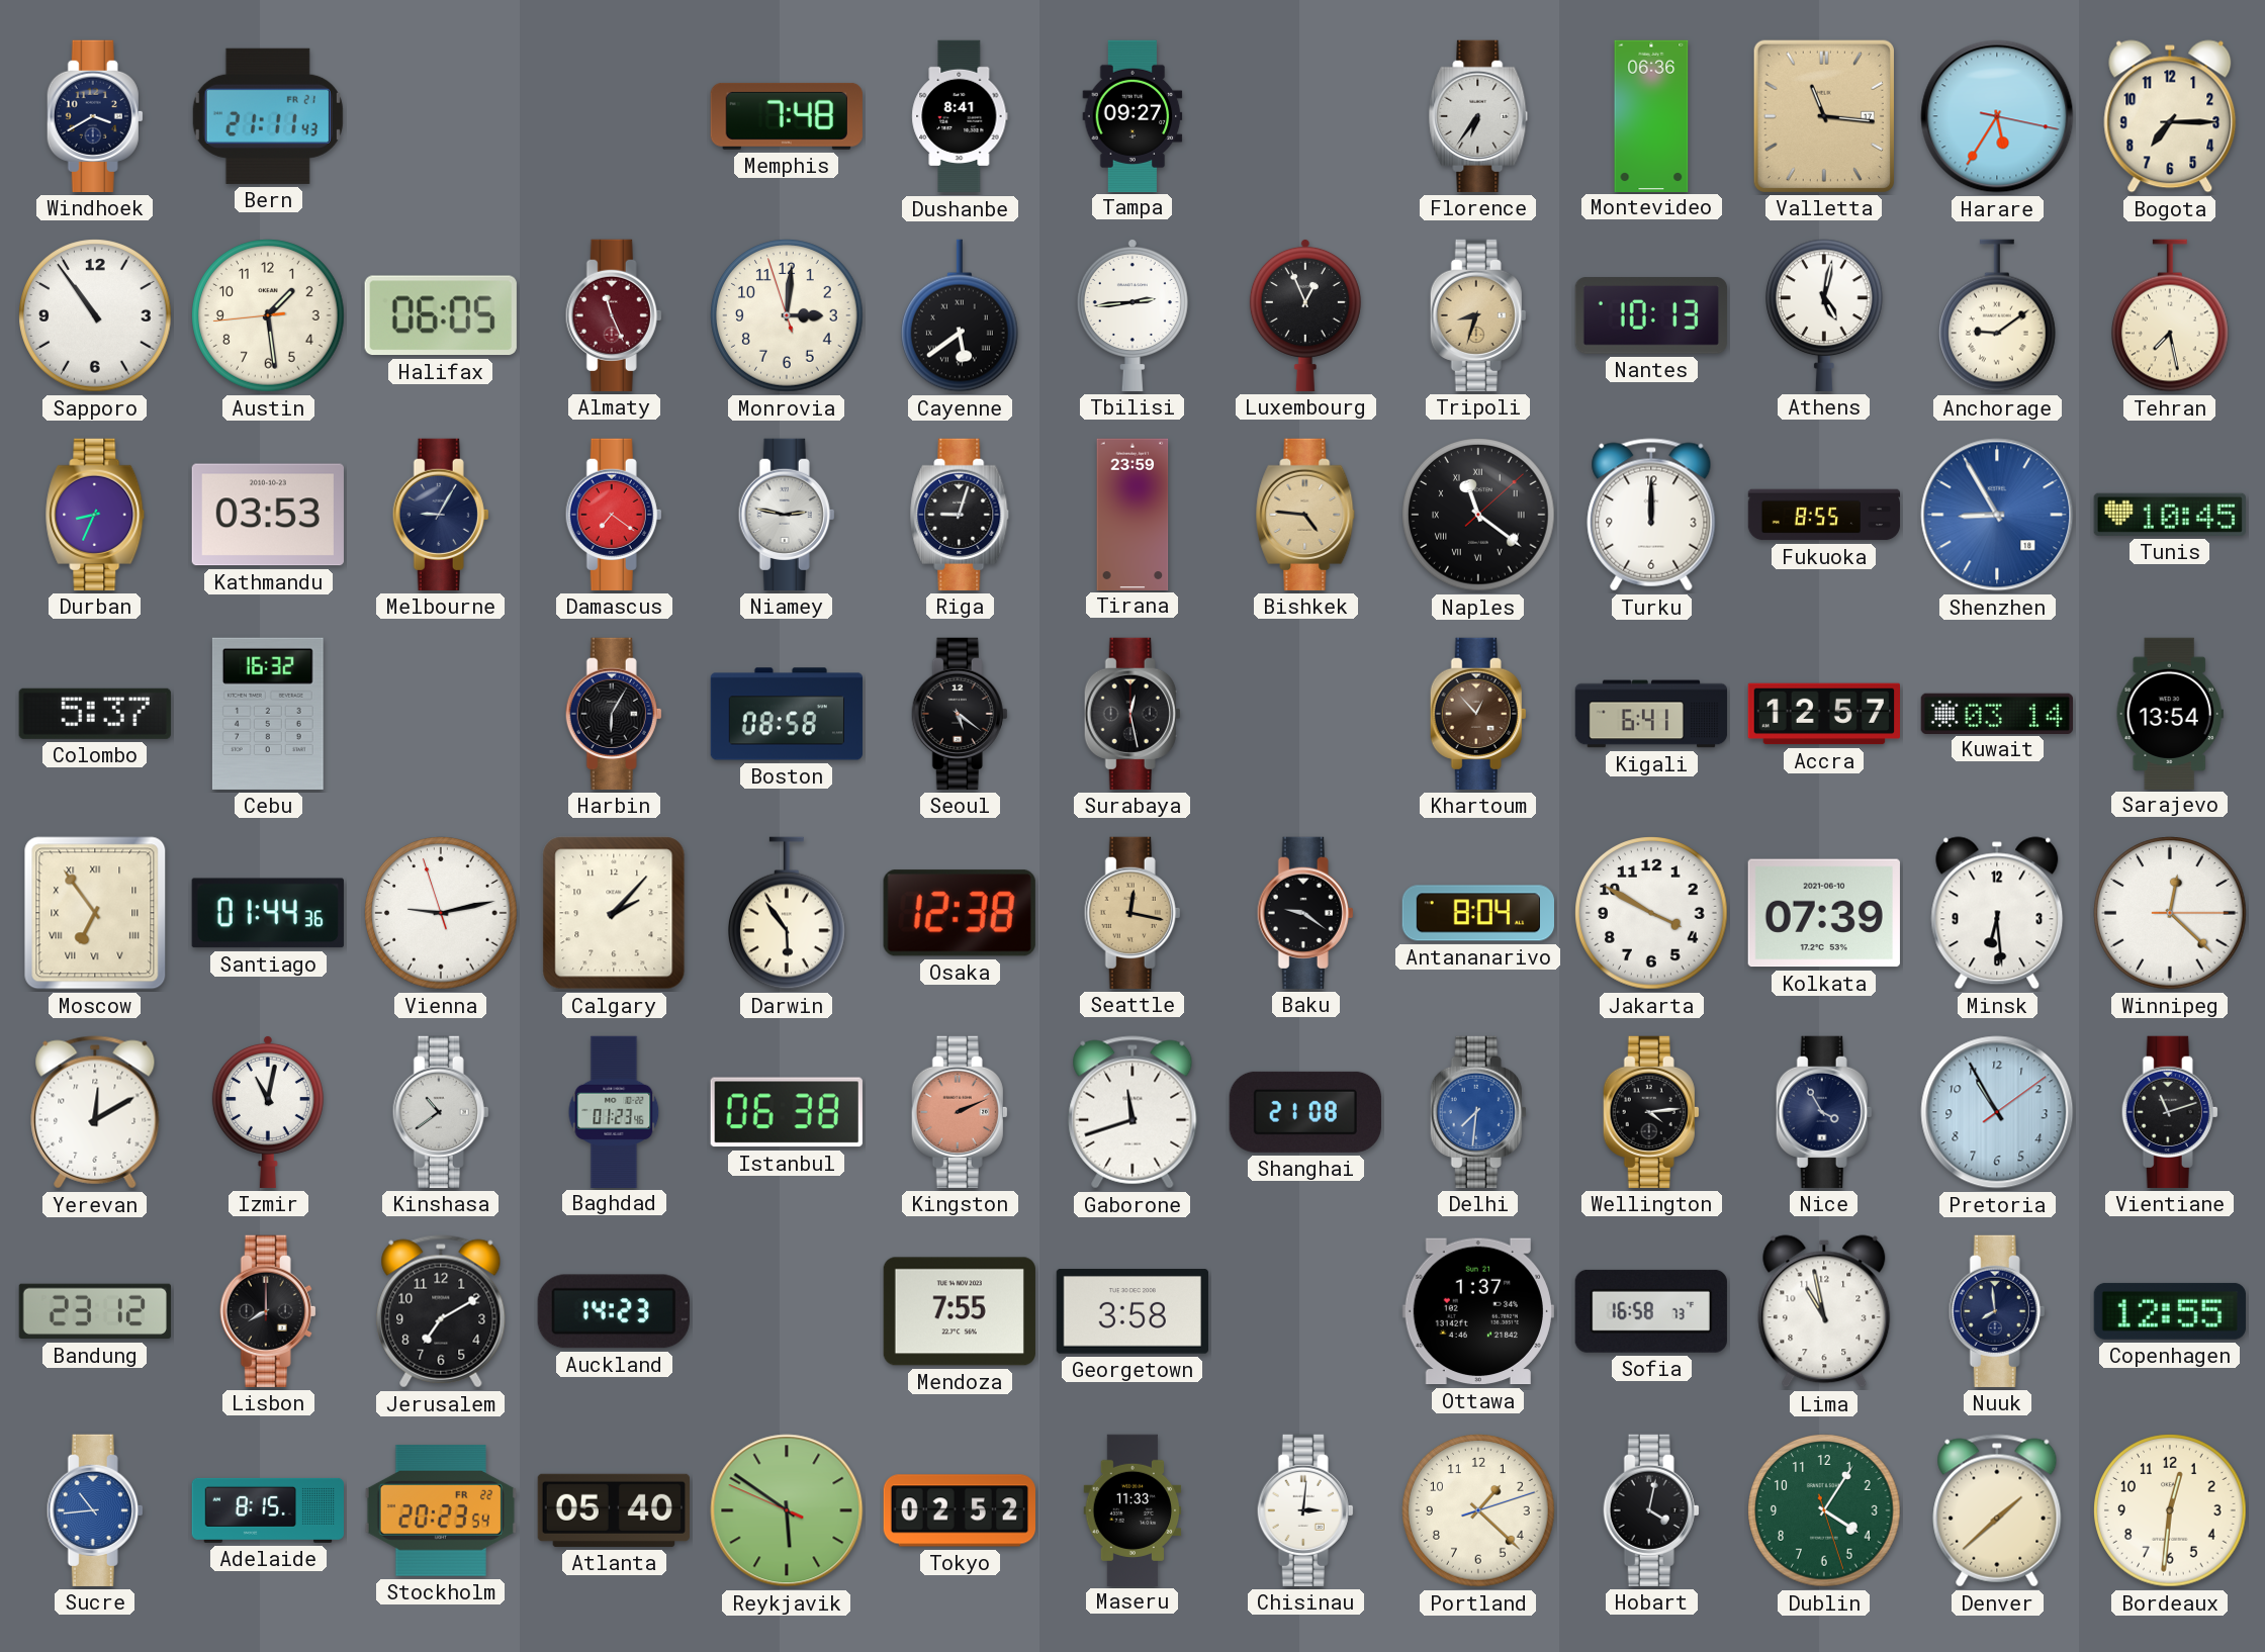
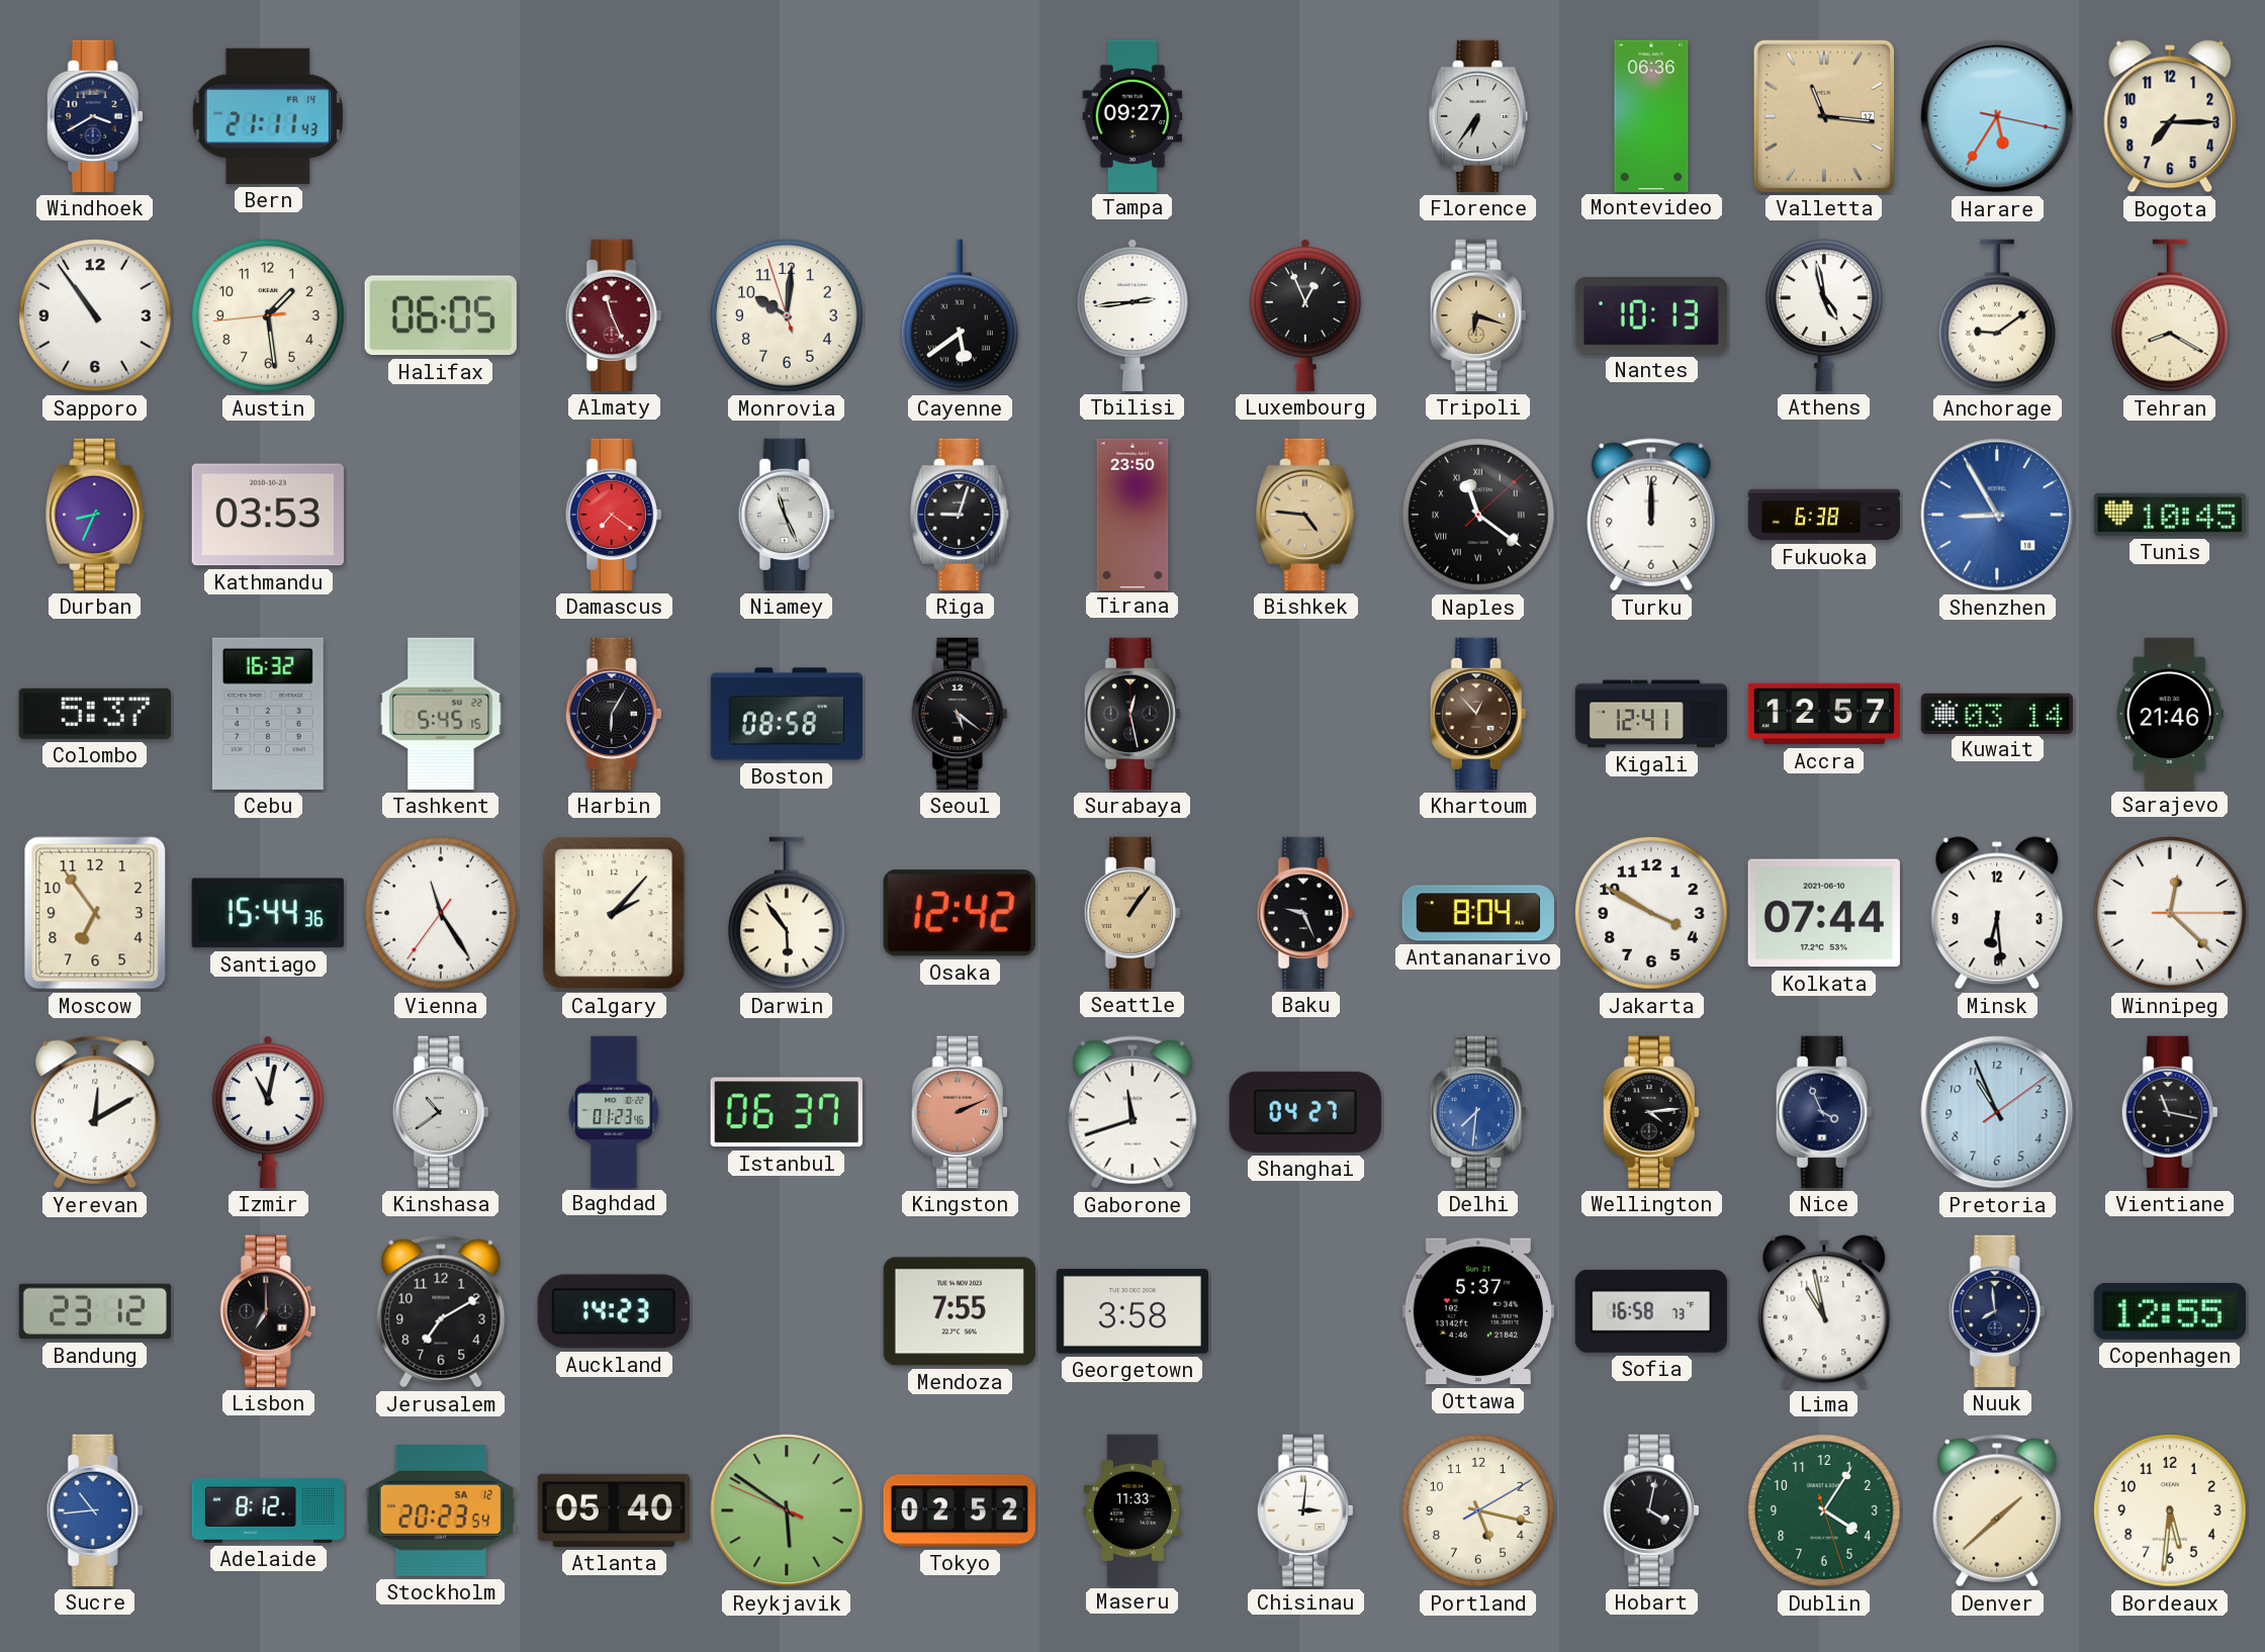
Bern date: FR 21 -> FR 14
Memphis: 7:48 -> none
Dushanbe: 8:41 -> none
Monrovia: 3:00 -> 10:00
Tripoli: 8:33 -> 6:18
Athens: 5:02 -> 4:58
Tehran: 7:28 -> 8:20
Melbourne: 9:05 -> none
Niamey: 2:47 -> 11:26
Tirana: 23:59 -> 23:50
Fukuoka: 8:55 -> 6:38
Tashkent: none -> 5:45
Kigali: 6:41 -> 12:41
Sarajevo: 13:54 -> 21:46
Moscow numerals: Roman -> Arabic
Santiago: 01:44 -> 15:44
Vienna: 9:12 -> 11:24
Osaka: 12:38 -> 12:42
Seattle: 12:17 -> 1:06
Baku: 9:21 -> 9:26
Kolkata: 07:39 -> 07:44
Istanbul: 06:38 -> 06:37
Shanghai: 21:08 -> 04:27
Nice: 3:55 -> 3:56
Pretoria: 10:55 -> 10:56
Vientiane: 11:12 -> 11:17
Lisbon: 8:00 -> 7:00
Ottawa: 1:37 -> 5:37
Adelaide: 8:15 -> 8:12
Stockholm date: FR 22 -> SA 12
Portland: 1:22 -> 5:17
Bordeaux: 12:31 -> 5:31
